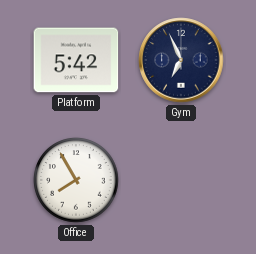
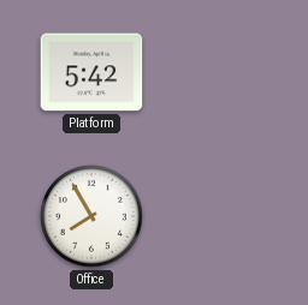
Gym: 6:56 -> none
